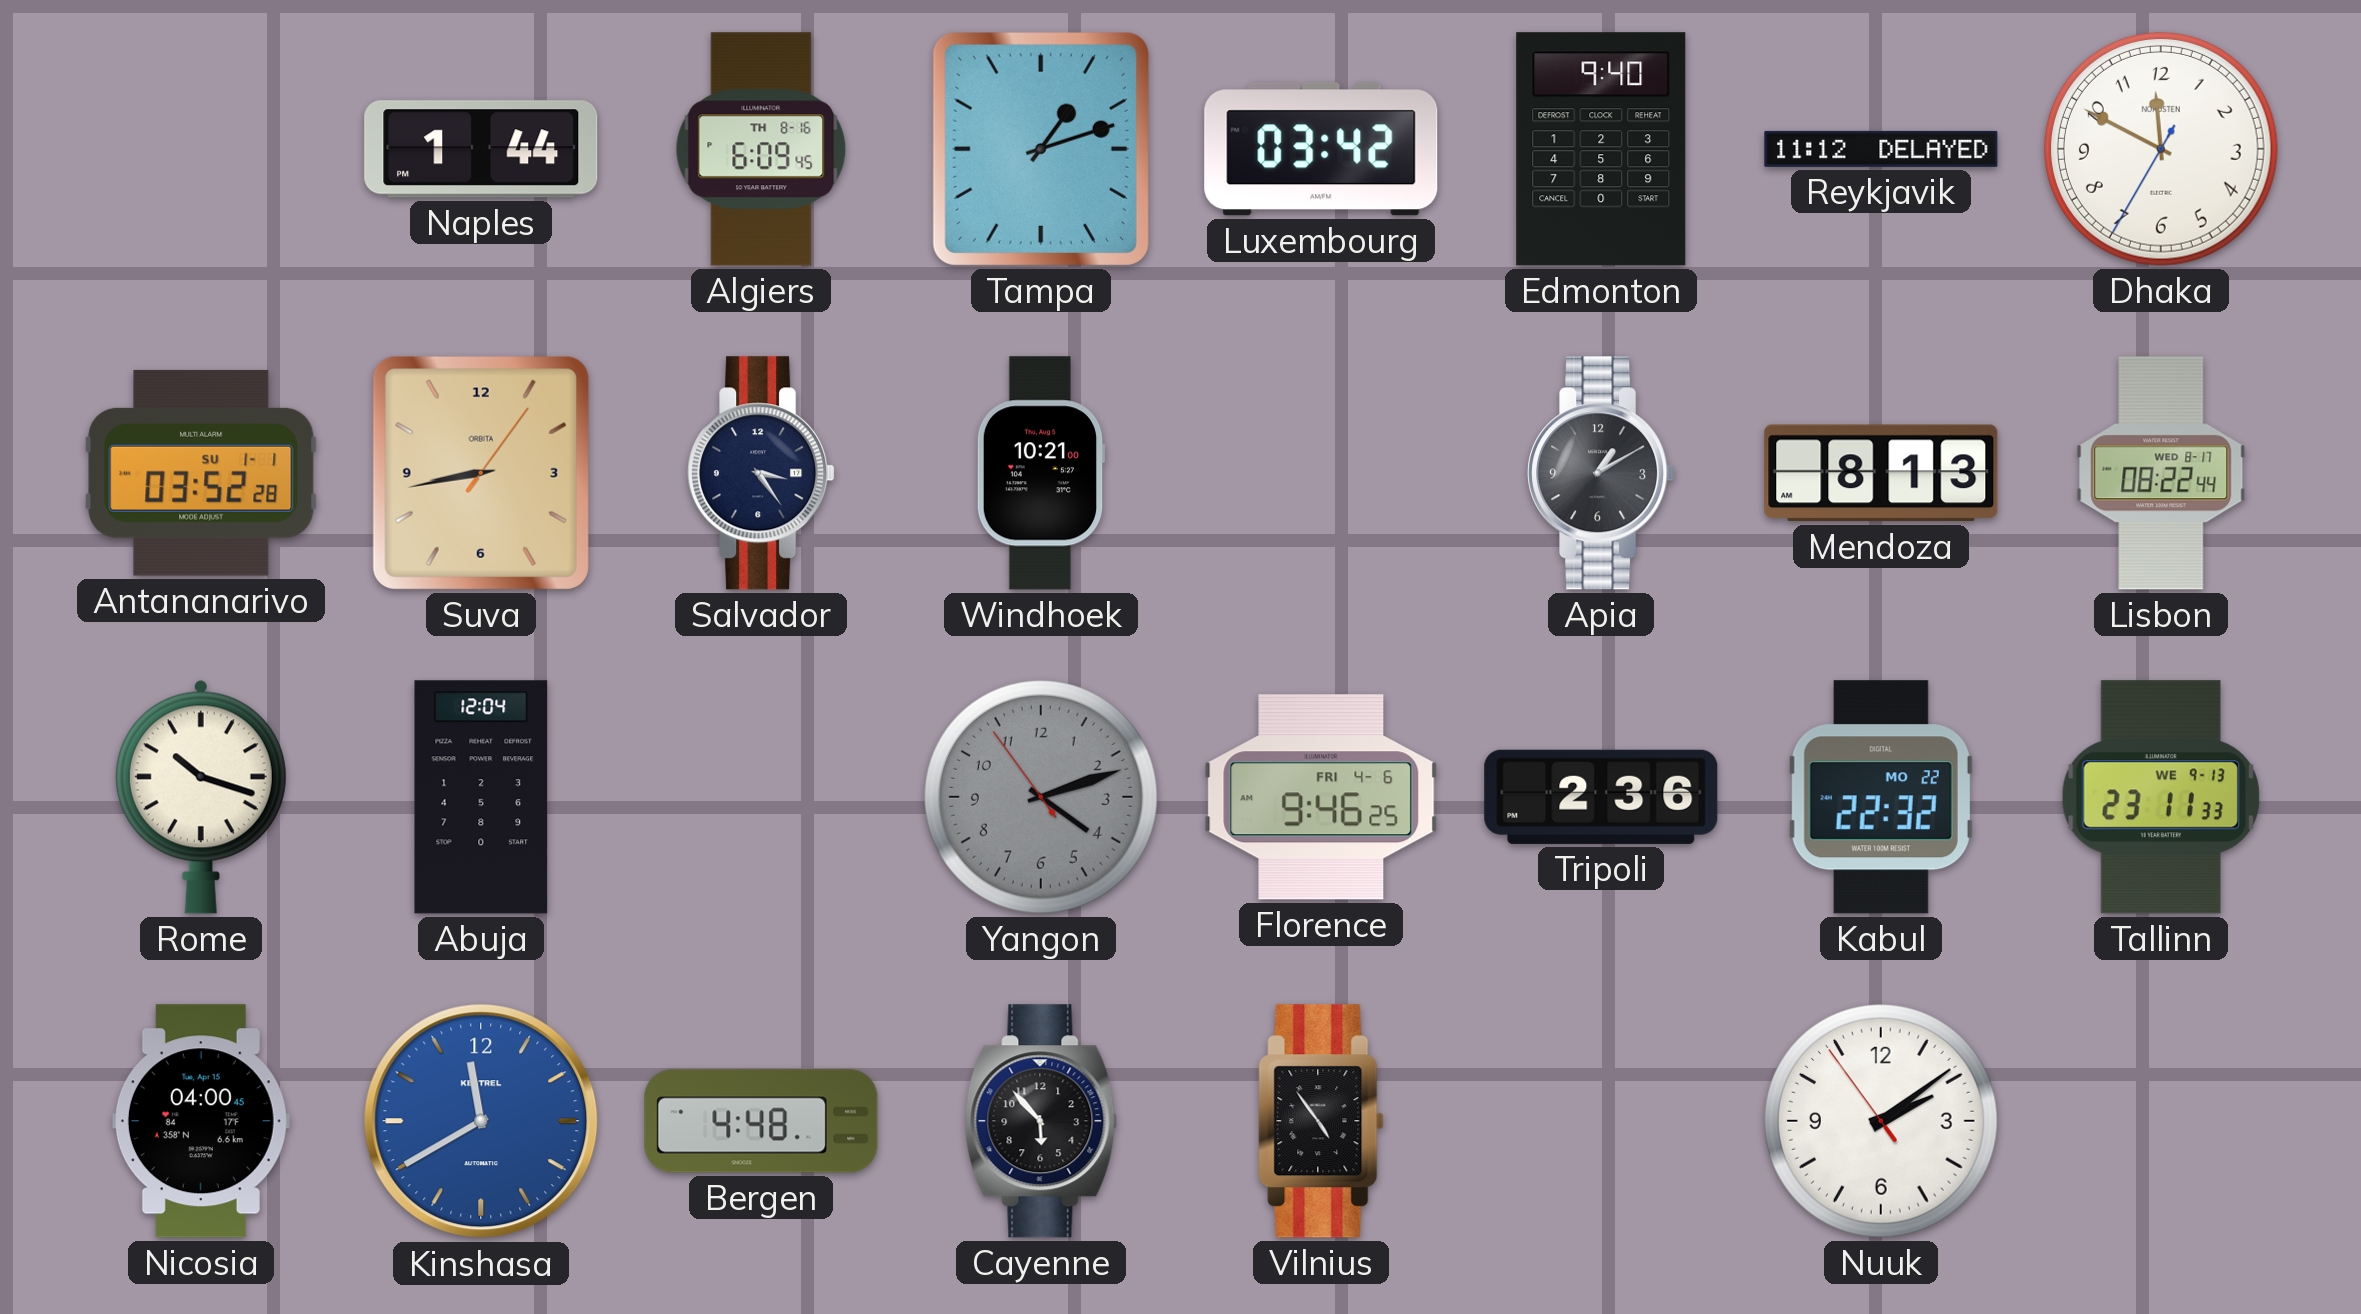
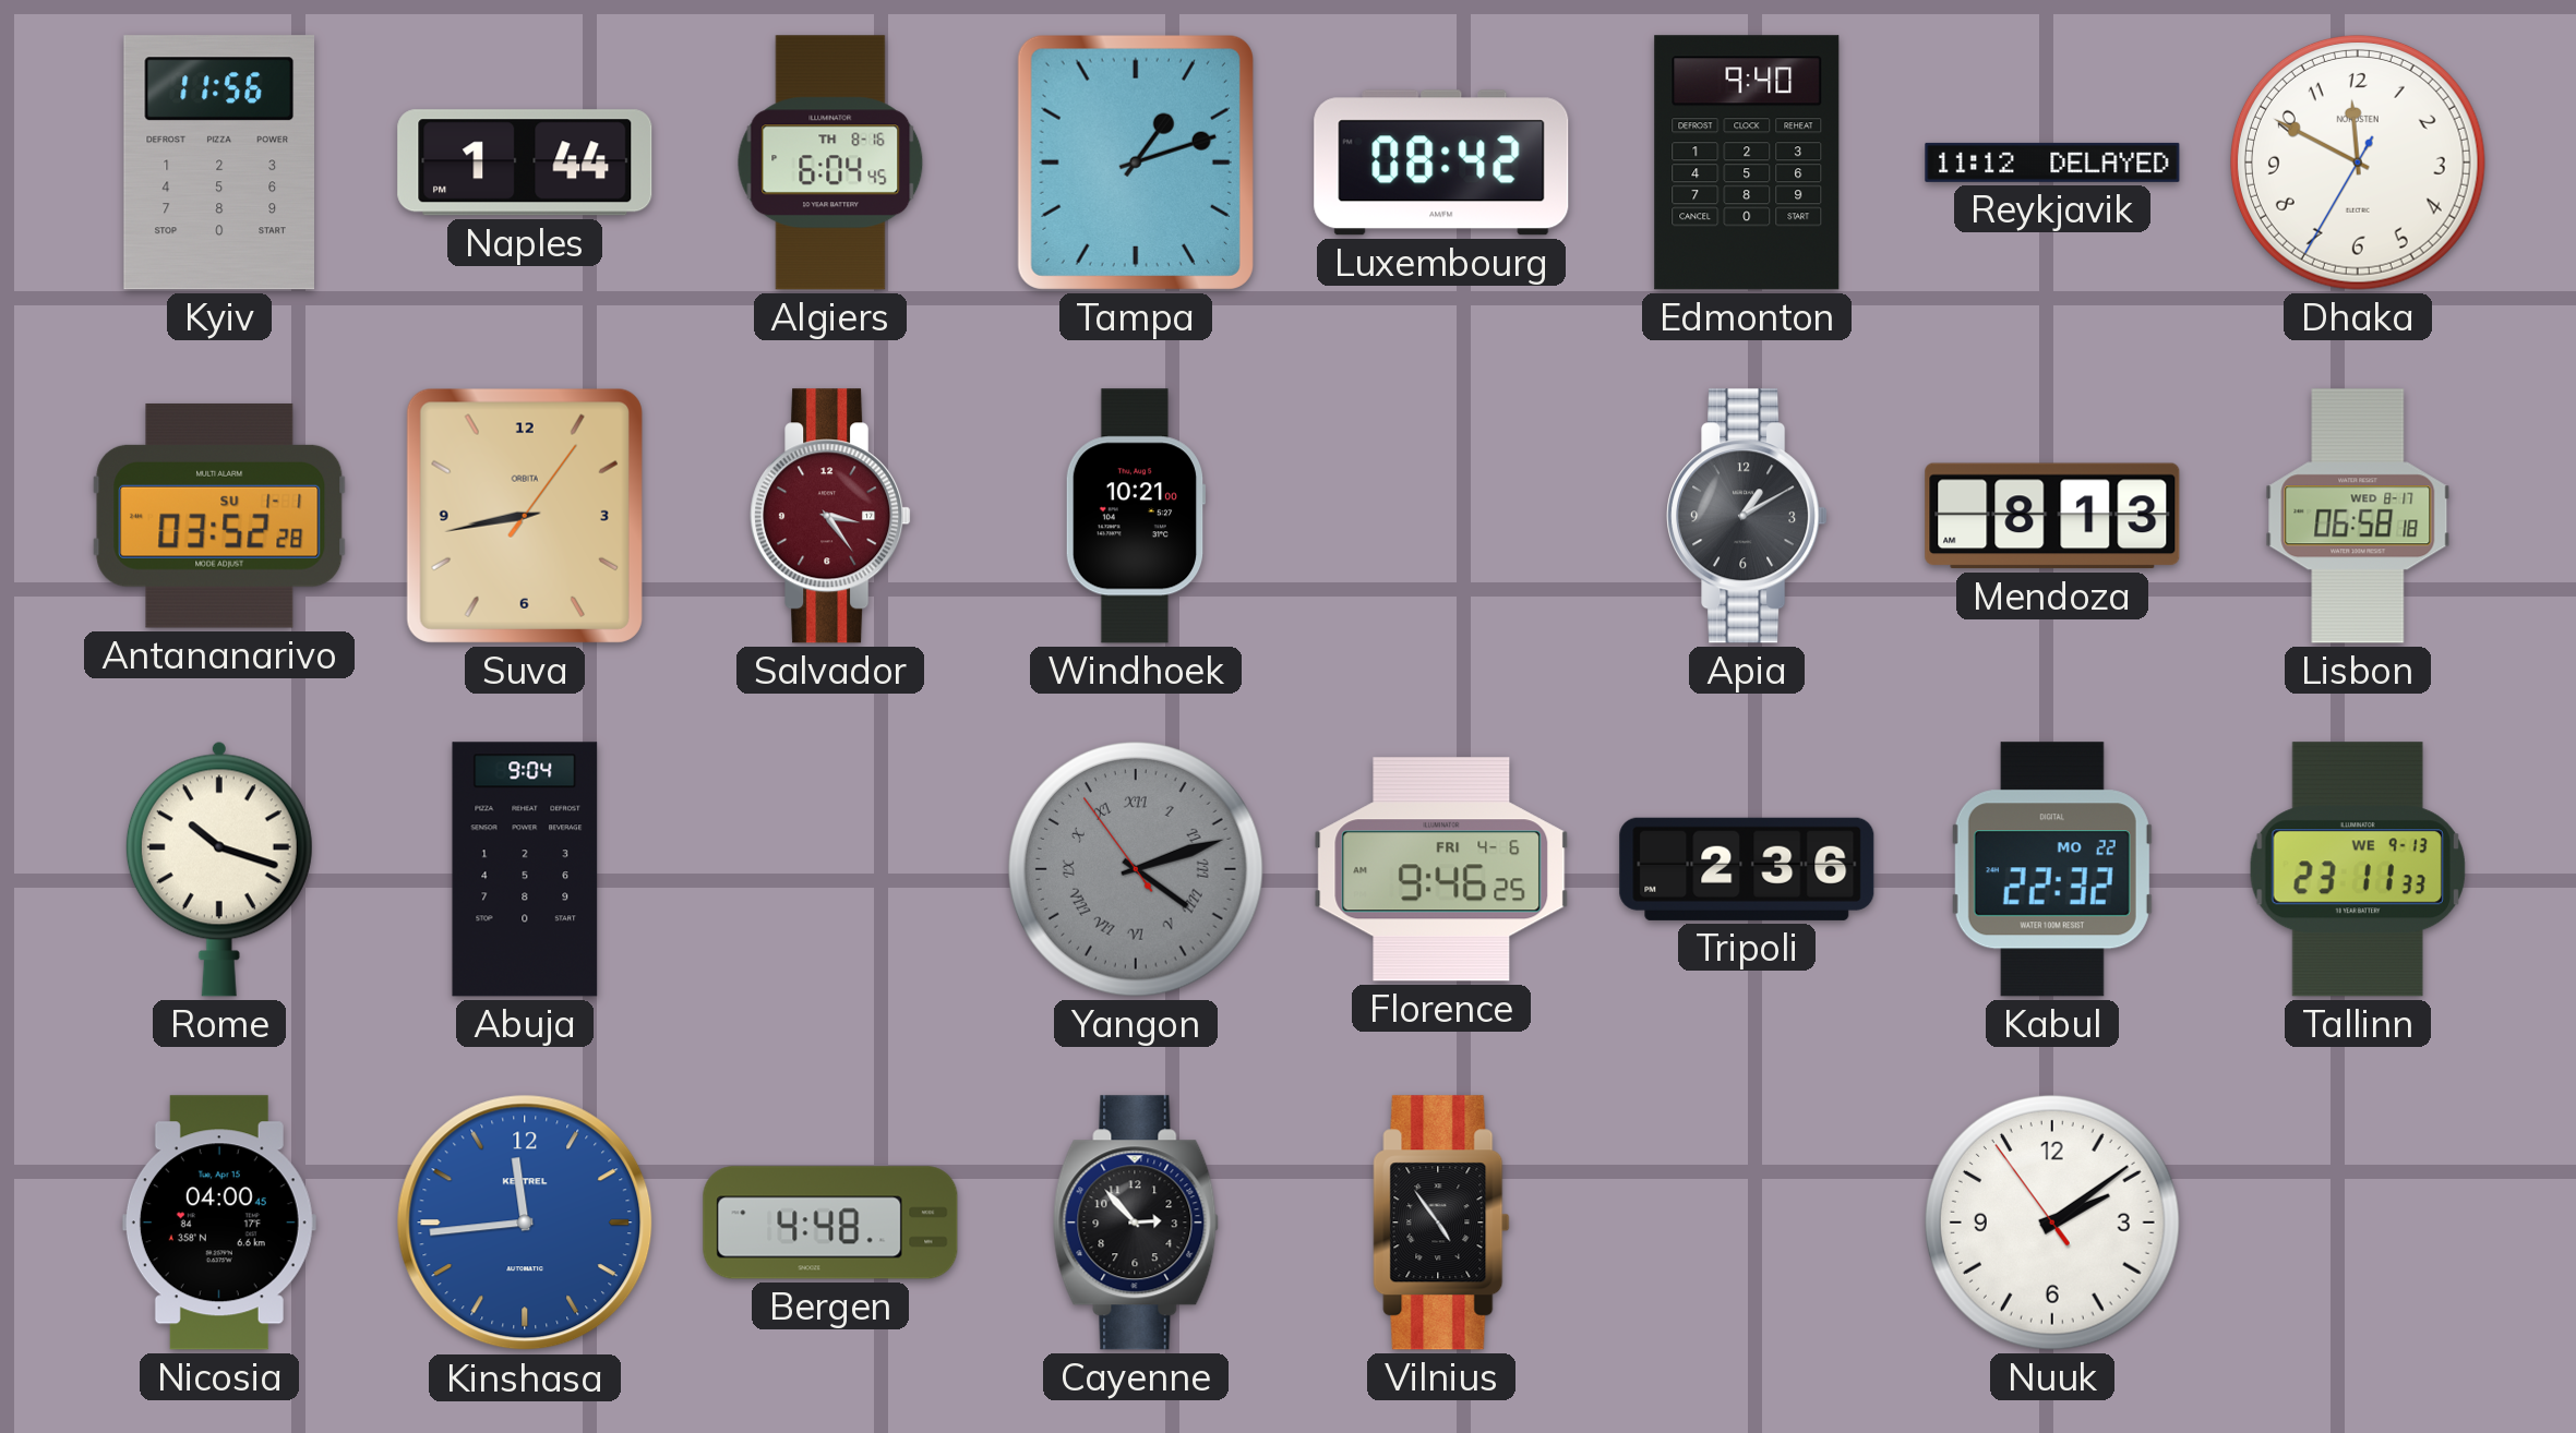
Kyiv: none -> 11:56
Algiers: 6:09 -> 6:04
Luxembourg: 03:42 -> 08:42
Salvador dial: navy -> burgundy
Lisbon: 08:22 -> 06:58
Abuja: 12:04 -> 9:04
Yangon numerals: Arabic -> Roman
Kinshasa: 11:40 -> 11:44
Cayenne: 5:53 -> 2:53
